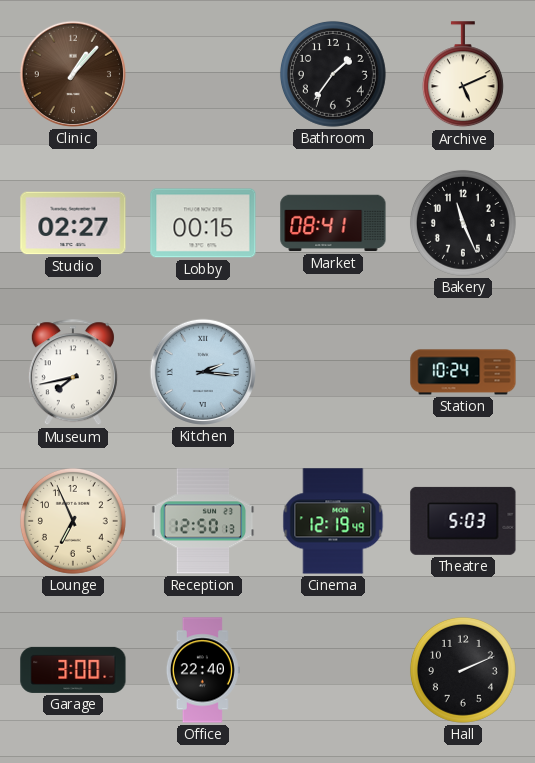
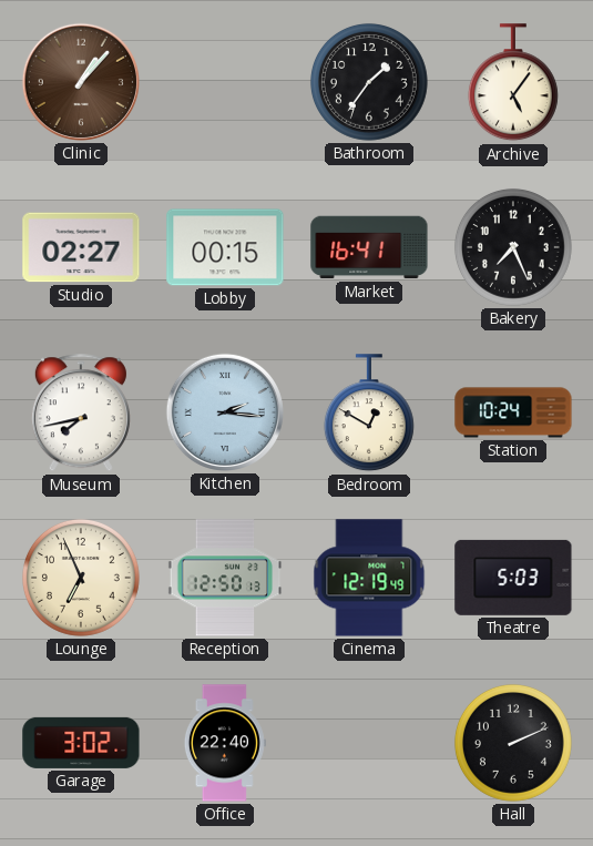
Archive: 5:11 -> 5:06
Market: 08:41 -> 16:41
Bakery: 11:26 -> 7:26
Bedroom: none -> 12:50
Garage: 3:00 -> 3:02
